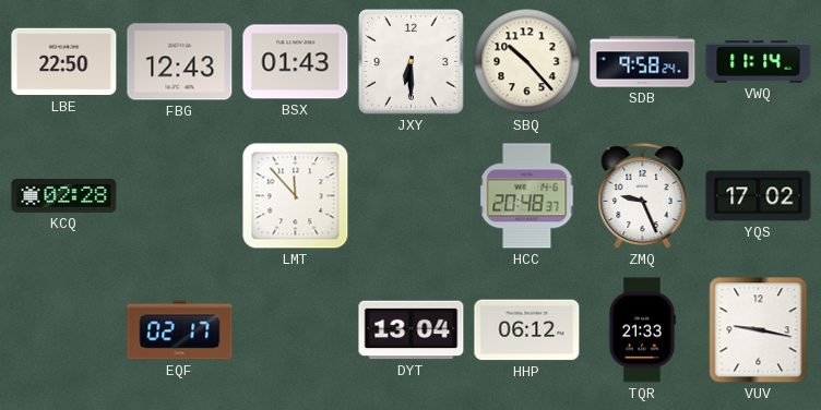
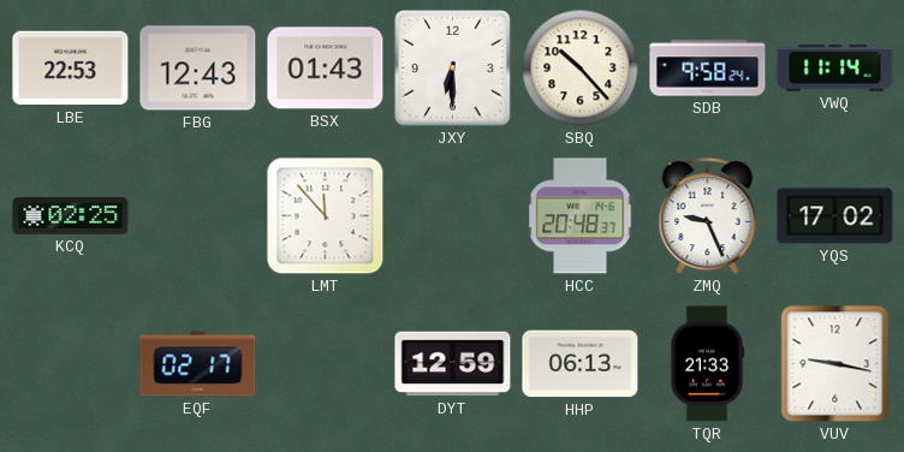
LBE: 22:50 -> 22:53
KCQ: 02:28 -> 02:25
DYT: 13:04 -> 12:59
HHP: 06:12 -> 06:13
